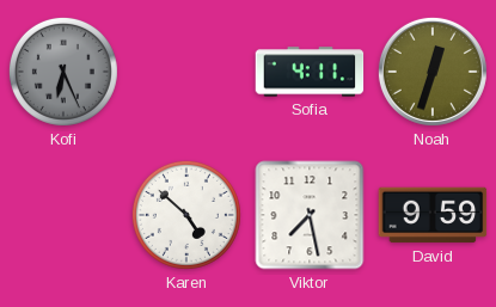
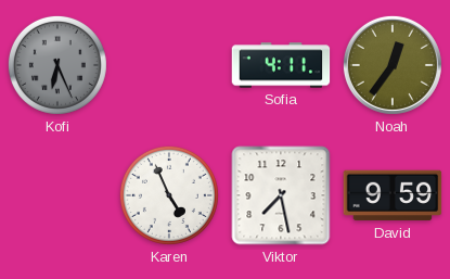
Noah: 12:33 -> 12:36
Karen: 4:52 -> 4:56
